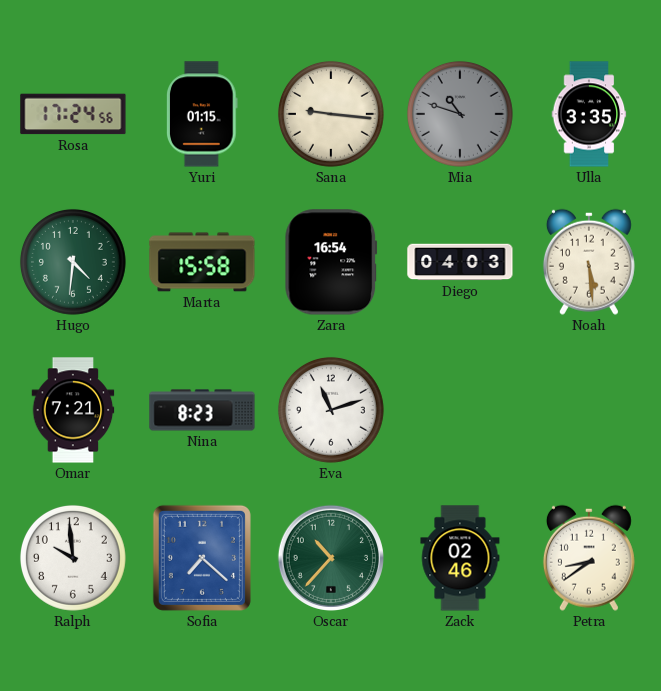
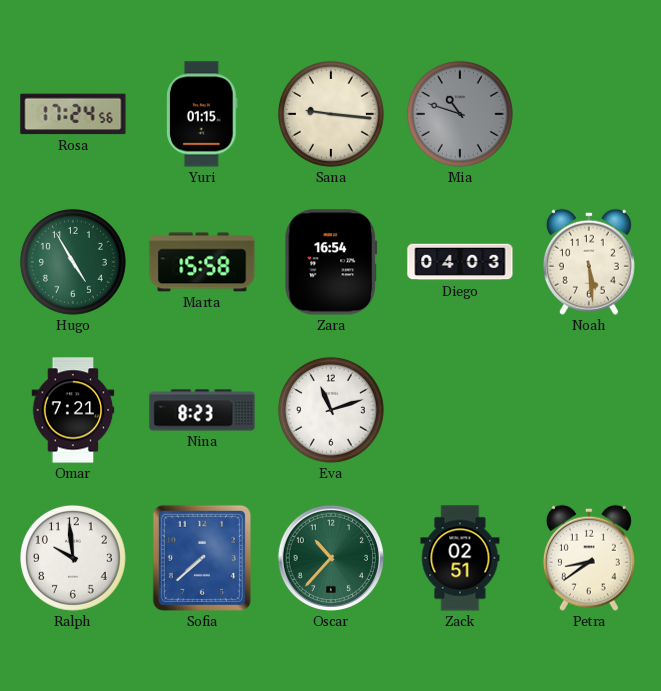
Ulla: 3:35 -> none
Hugo: 4:31 -> 4:55
Sofia: 7:22 -> 7:38
Zack: 02:46 -> 02:51
